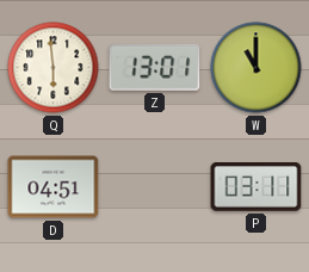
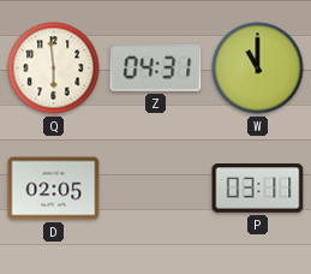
Z: 13:01 -> 04:31
D: 04:51 -> 02:05
